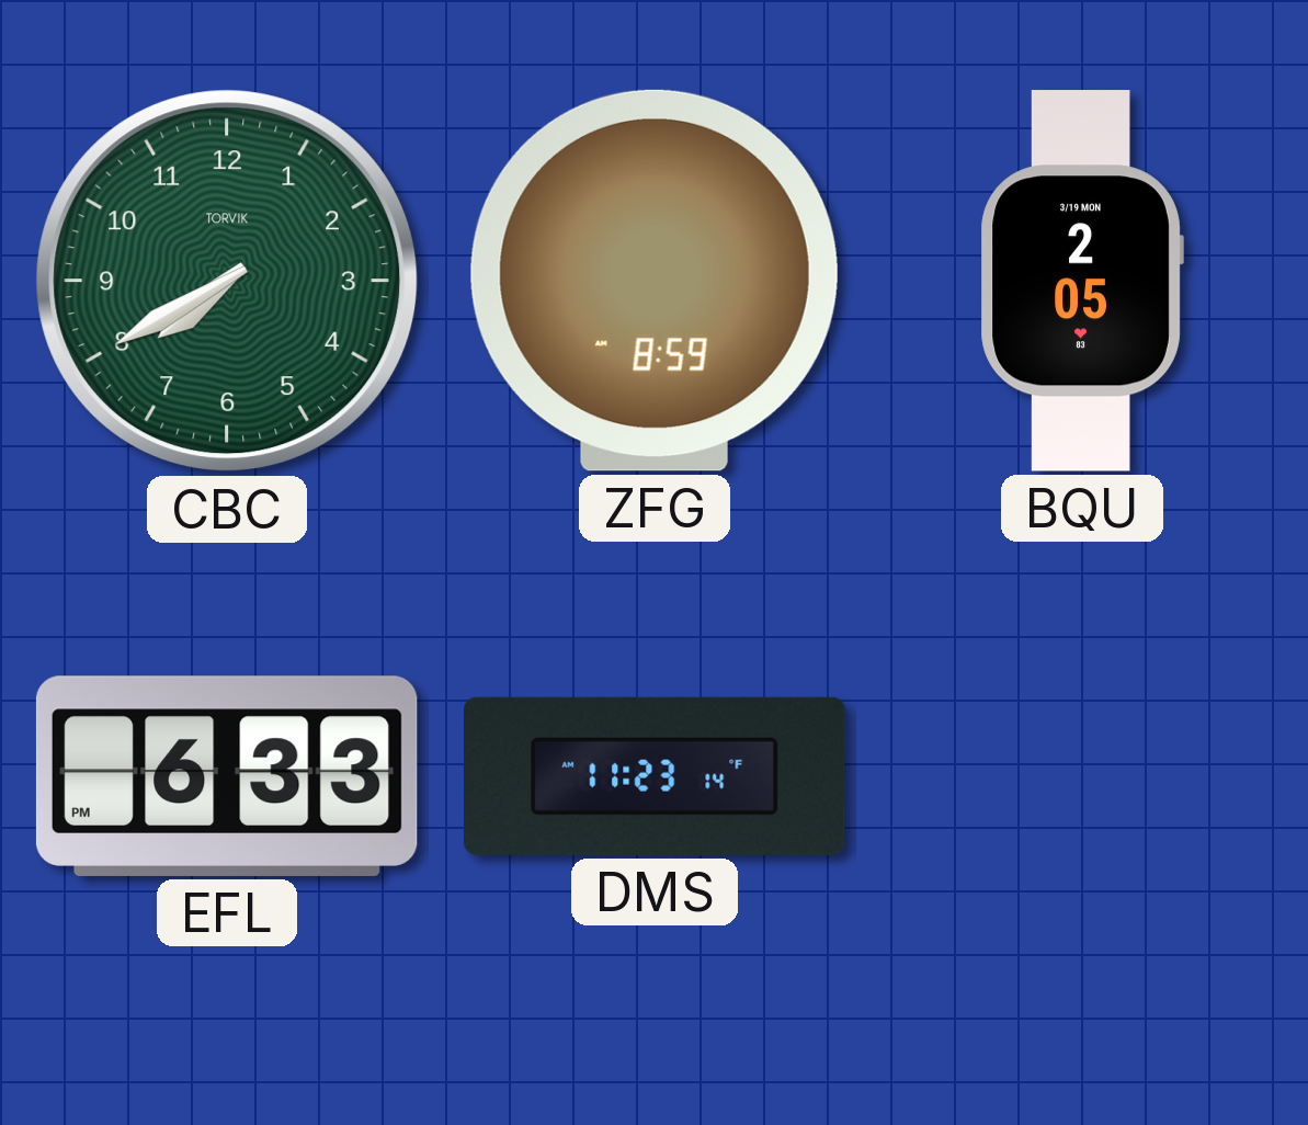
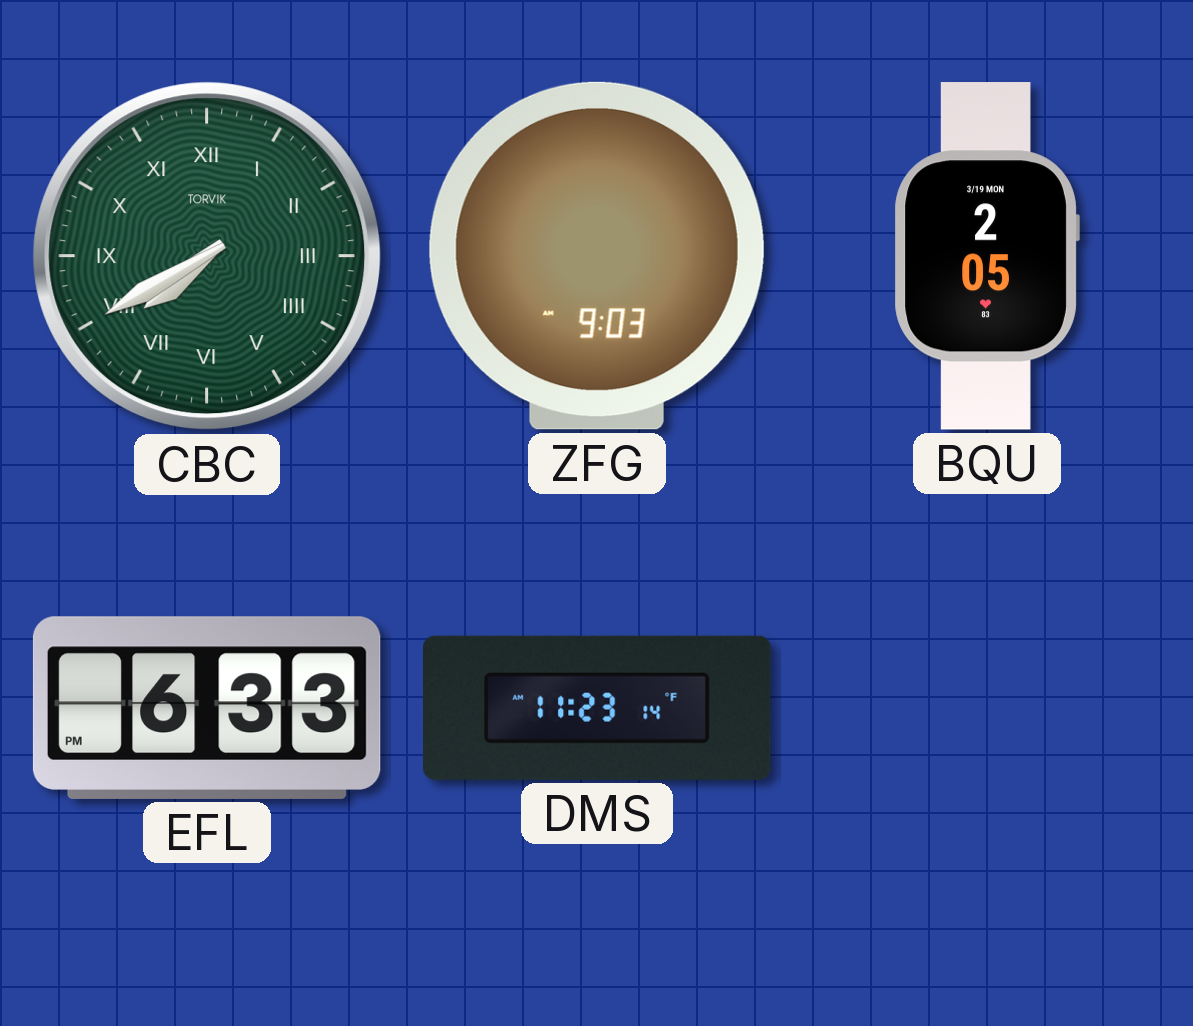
CBC numerals: Arabic -> Roman
ZFG: 8:59 -> 9:03
